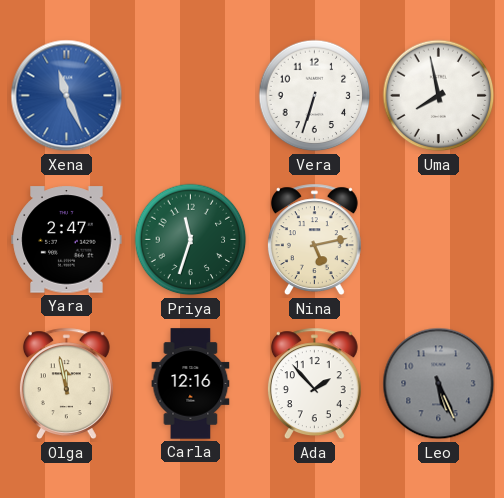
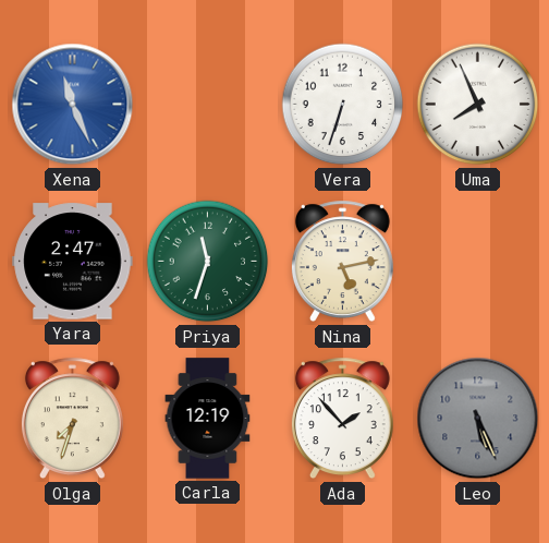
Uma: 7:58 -> 7:56
Olga: 11:58 -> 7:33
Carla: 12:16 -> 12:19
